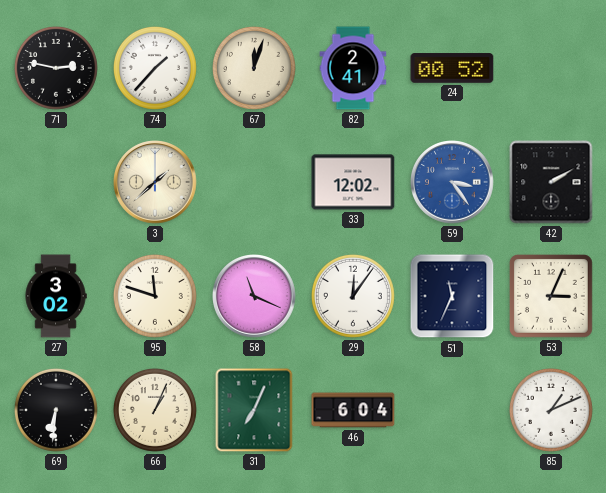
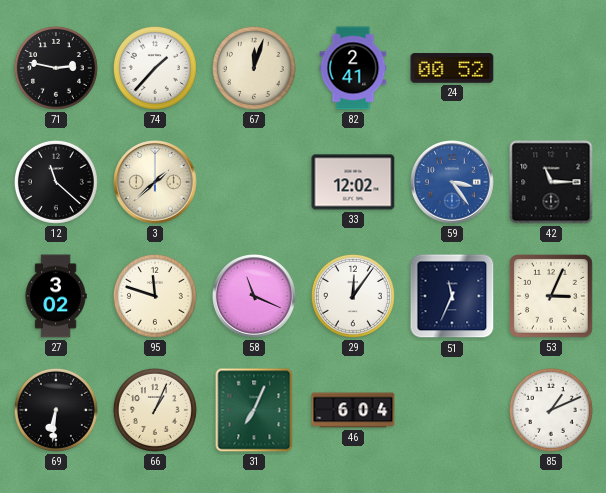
12: none -> 11:22
42: 2:10 -> 11:15
